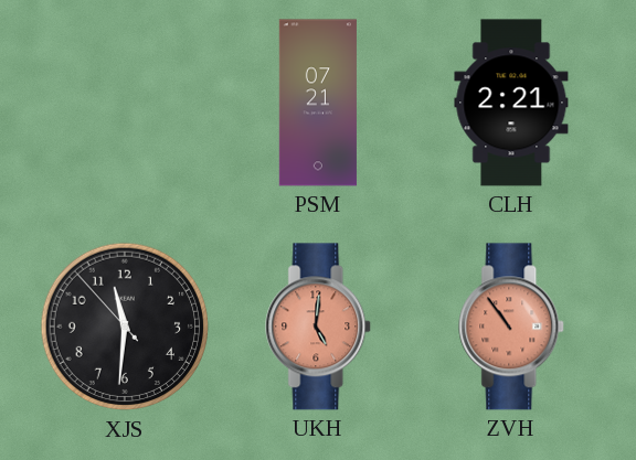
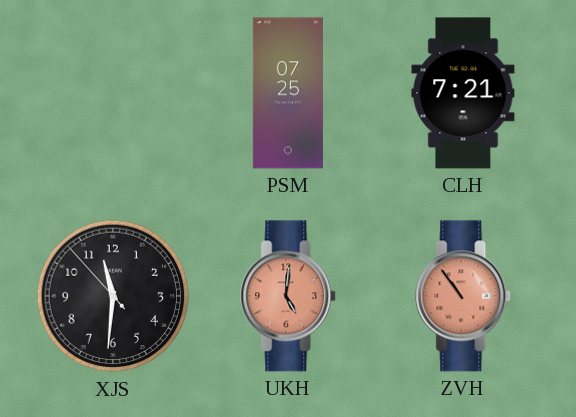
PSM: 07:21 -> 07:25
CLH: 2:21 -> 7:21
